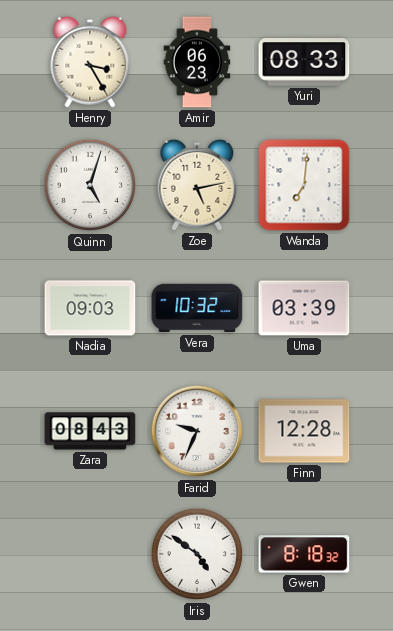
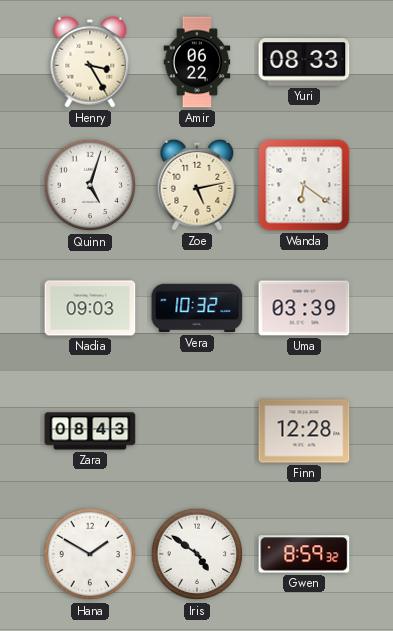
Amir: 06:23 -> 06:22
Wanda: 7:01 -> 6:21
Farid: 9:34 -> none
Hana: none -> 1:50
Gwen: 8:18 -> 8:59
